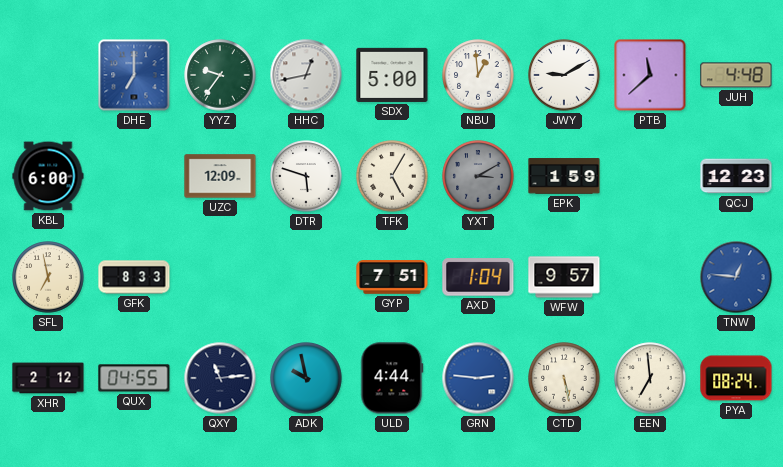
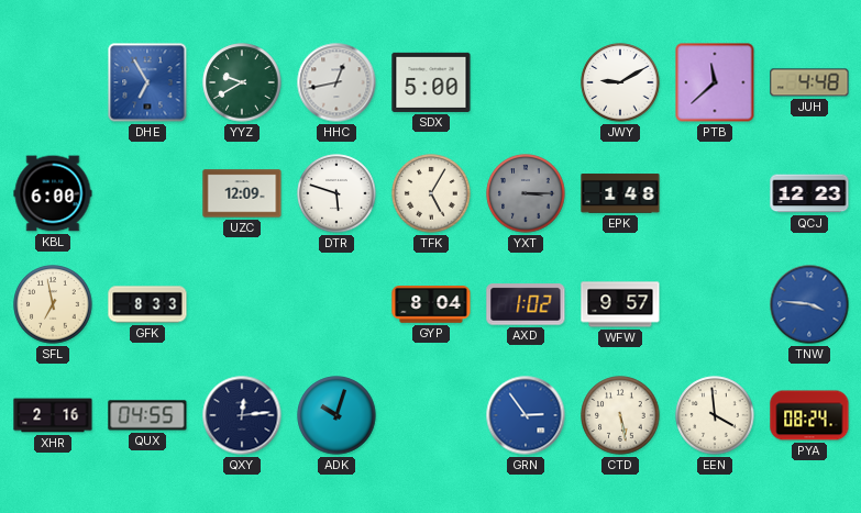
DHE: 7:00 -> 6:55
YYZ: 9:36 -> 9:40
NBU: 12:59 -> none
YXT: 3:10 -> 3:15
EPK: 1:59 -> 1:48
GYP: 7:51 -> 8:04
AXD: 1:04 -> 1:02
TNW: 12:46 -> 3:46
XHR: 2:12 -> 2:16
QXY: 11:14 -> 12:14
ADK: 9:58 -> 10:03
ULD: 4:44 -> none
GRN: 2:46 -> 2:54
EEN: 6:59 -> 3:59
